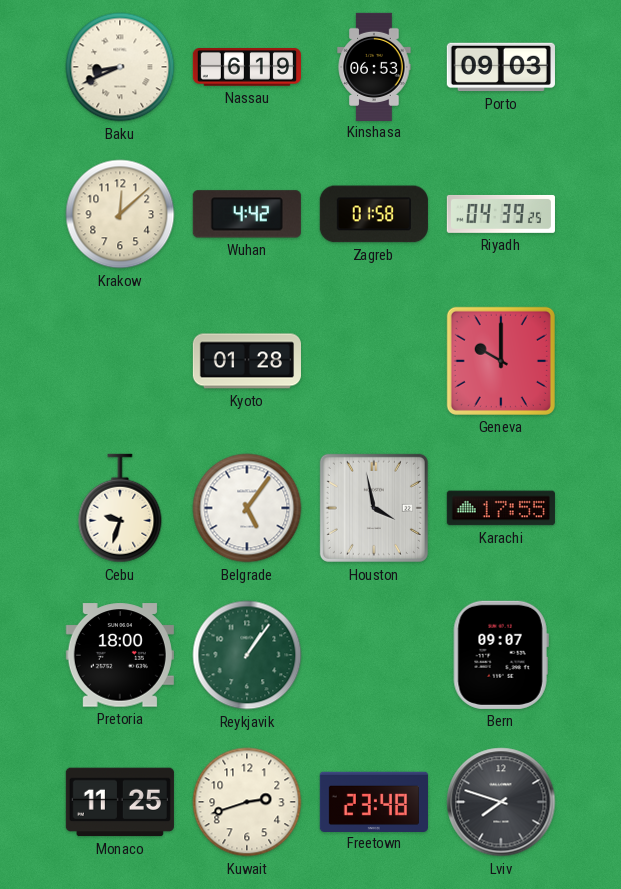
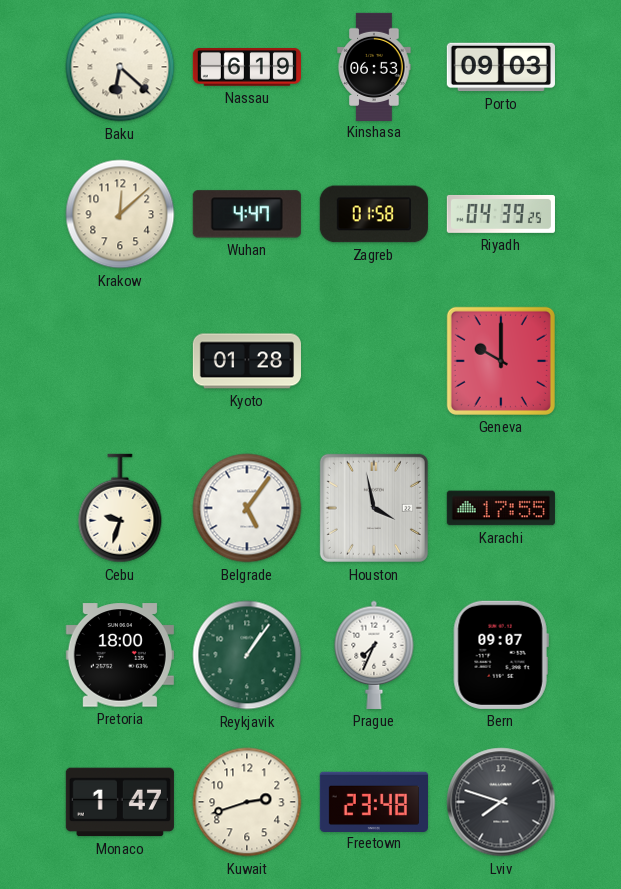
Baku: 8:41 -> 6:22
Wuhan: 4:42 -> 4:47
Prague: none -> 7:34
Monaco: 11:25 -> 1:47
